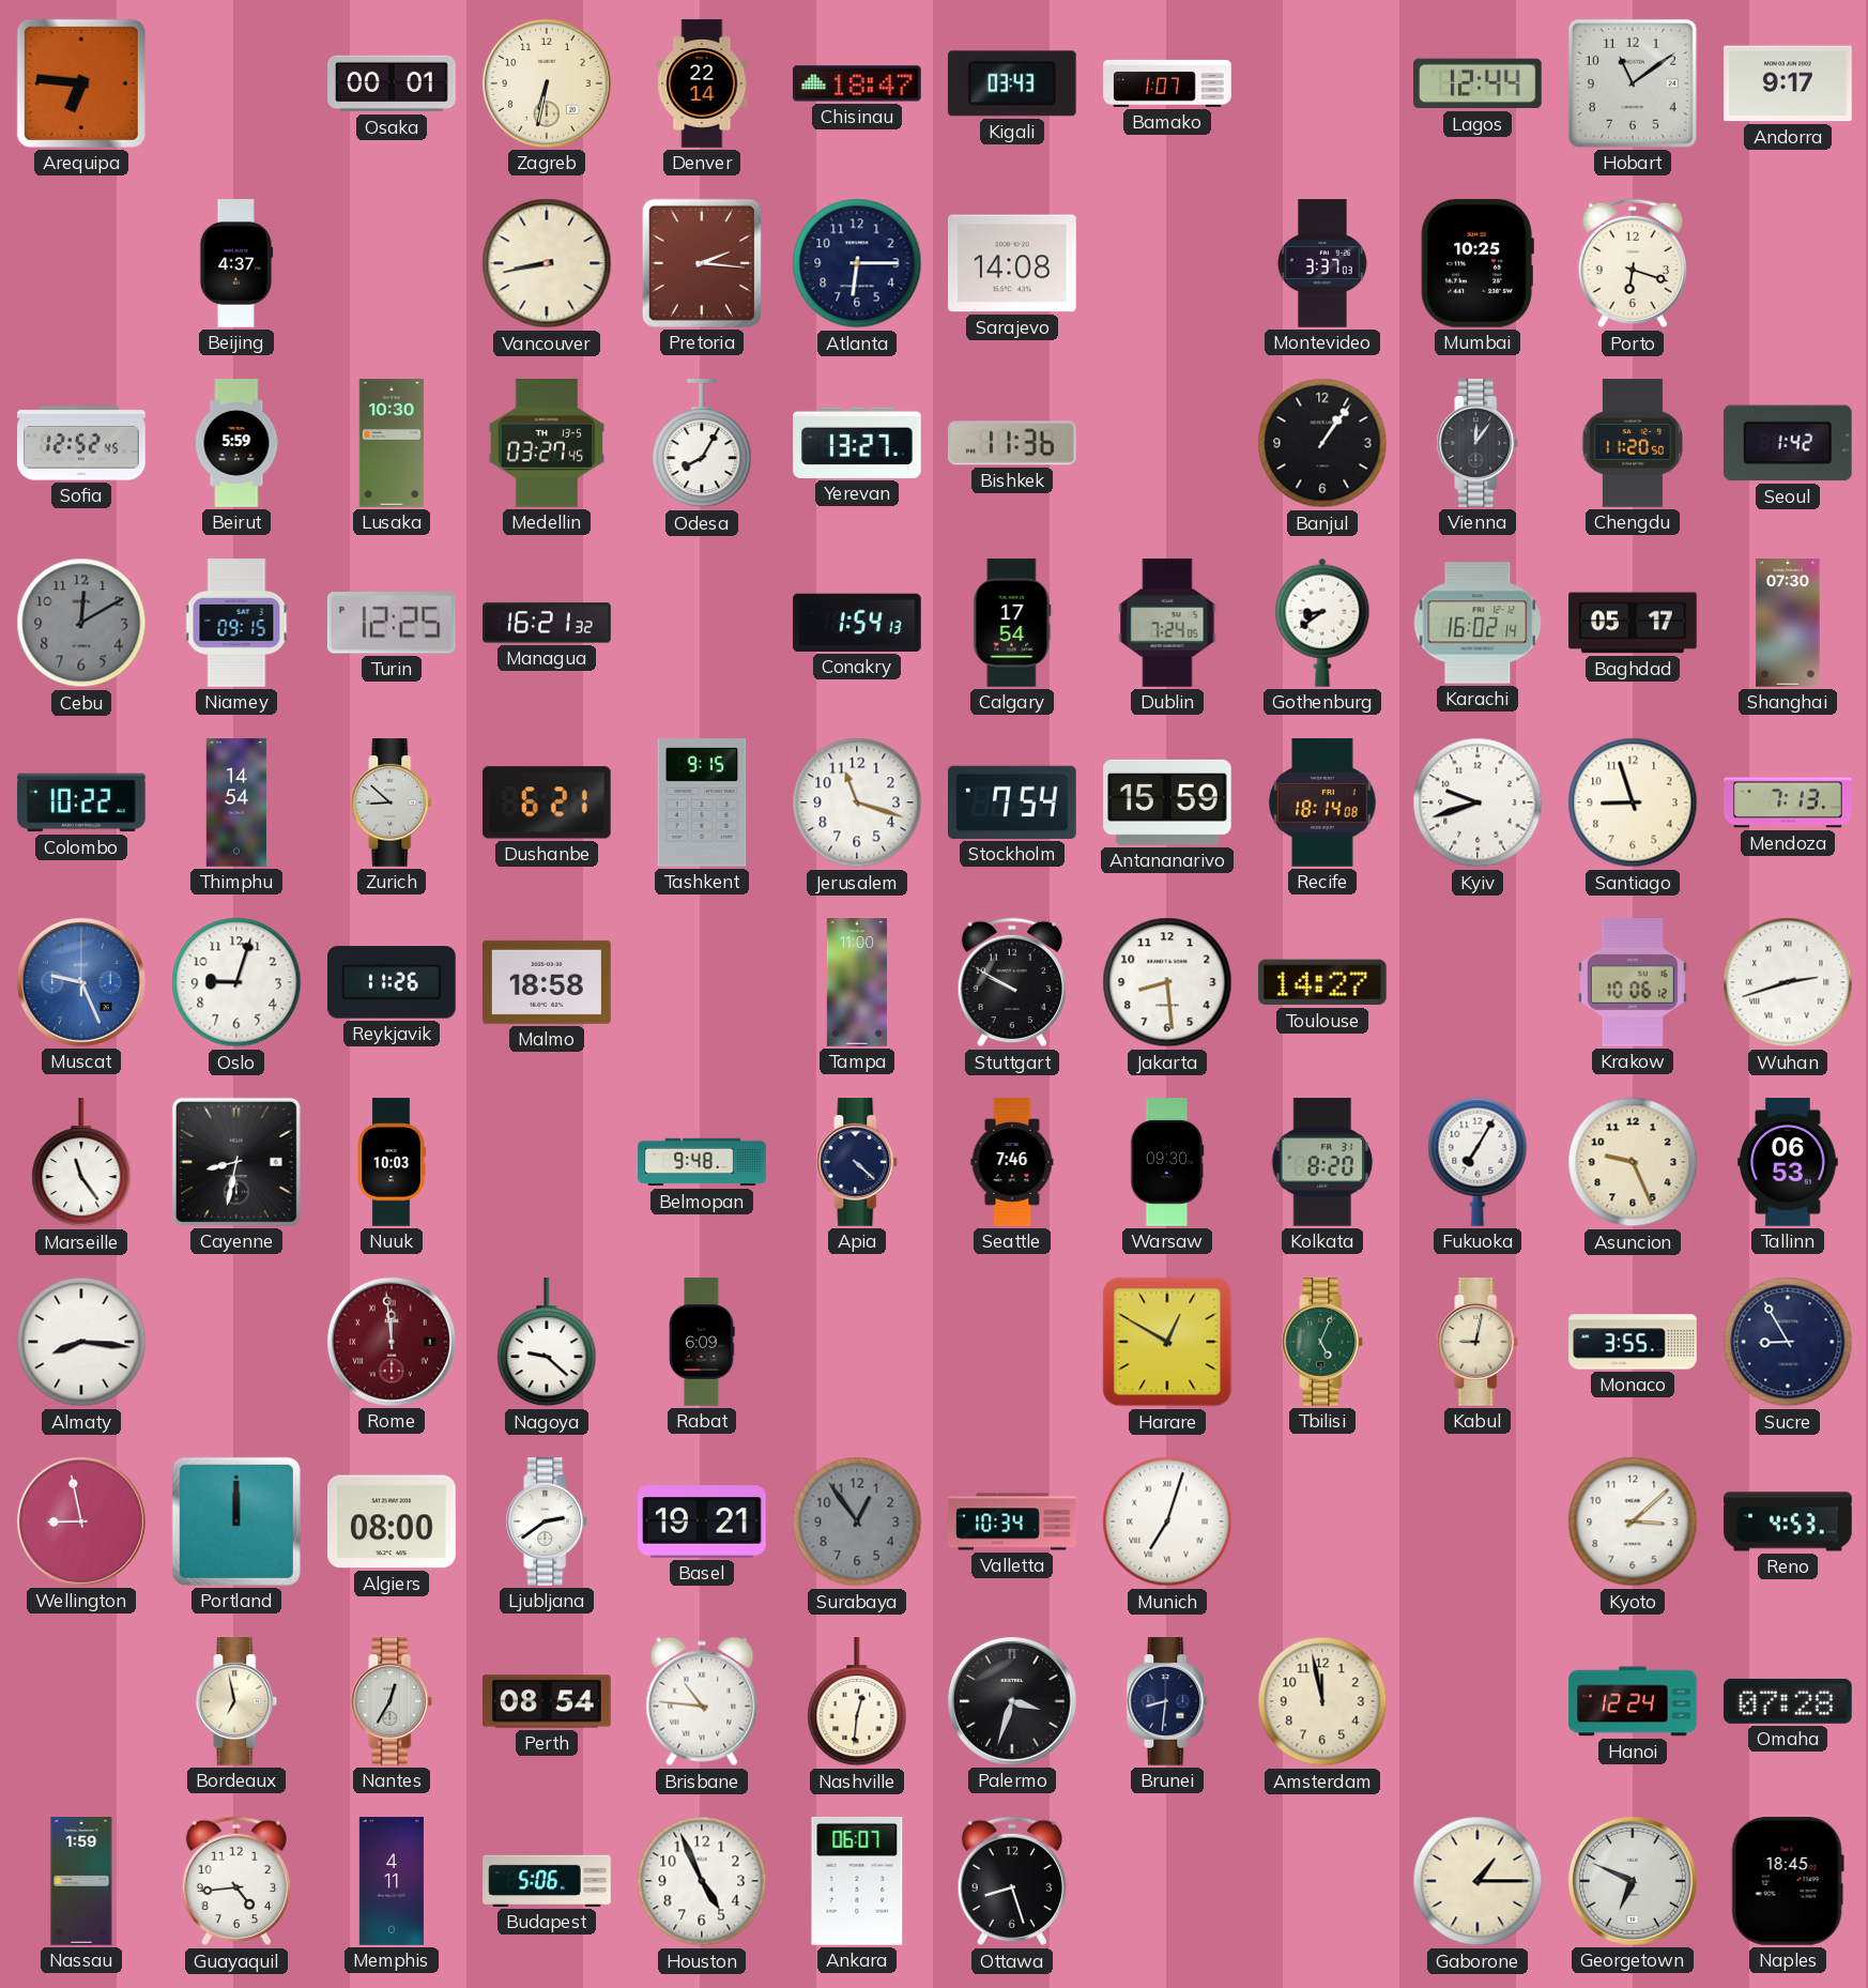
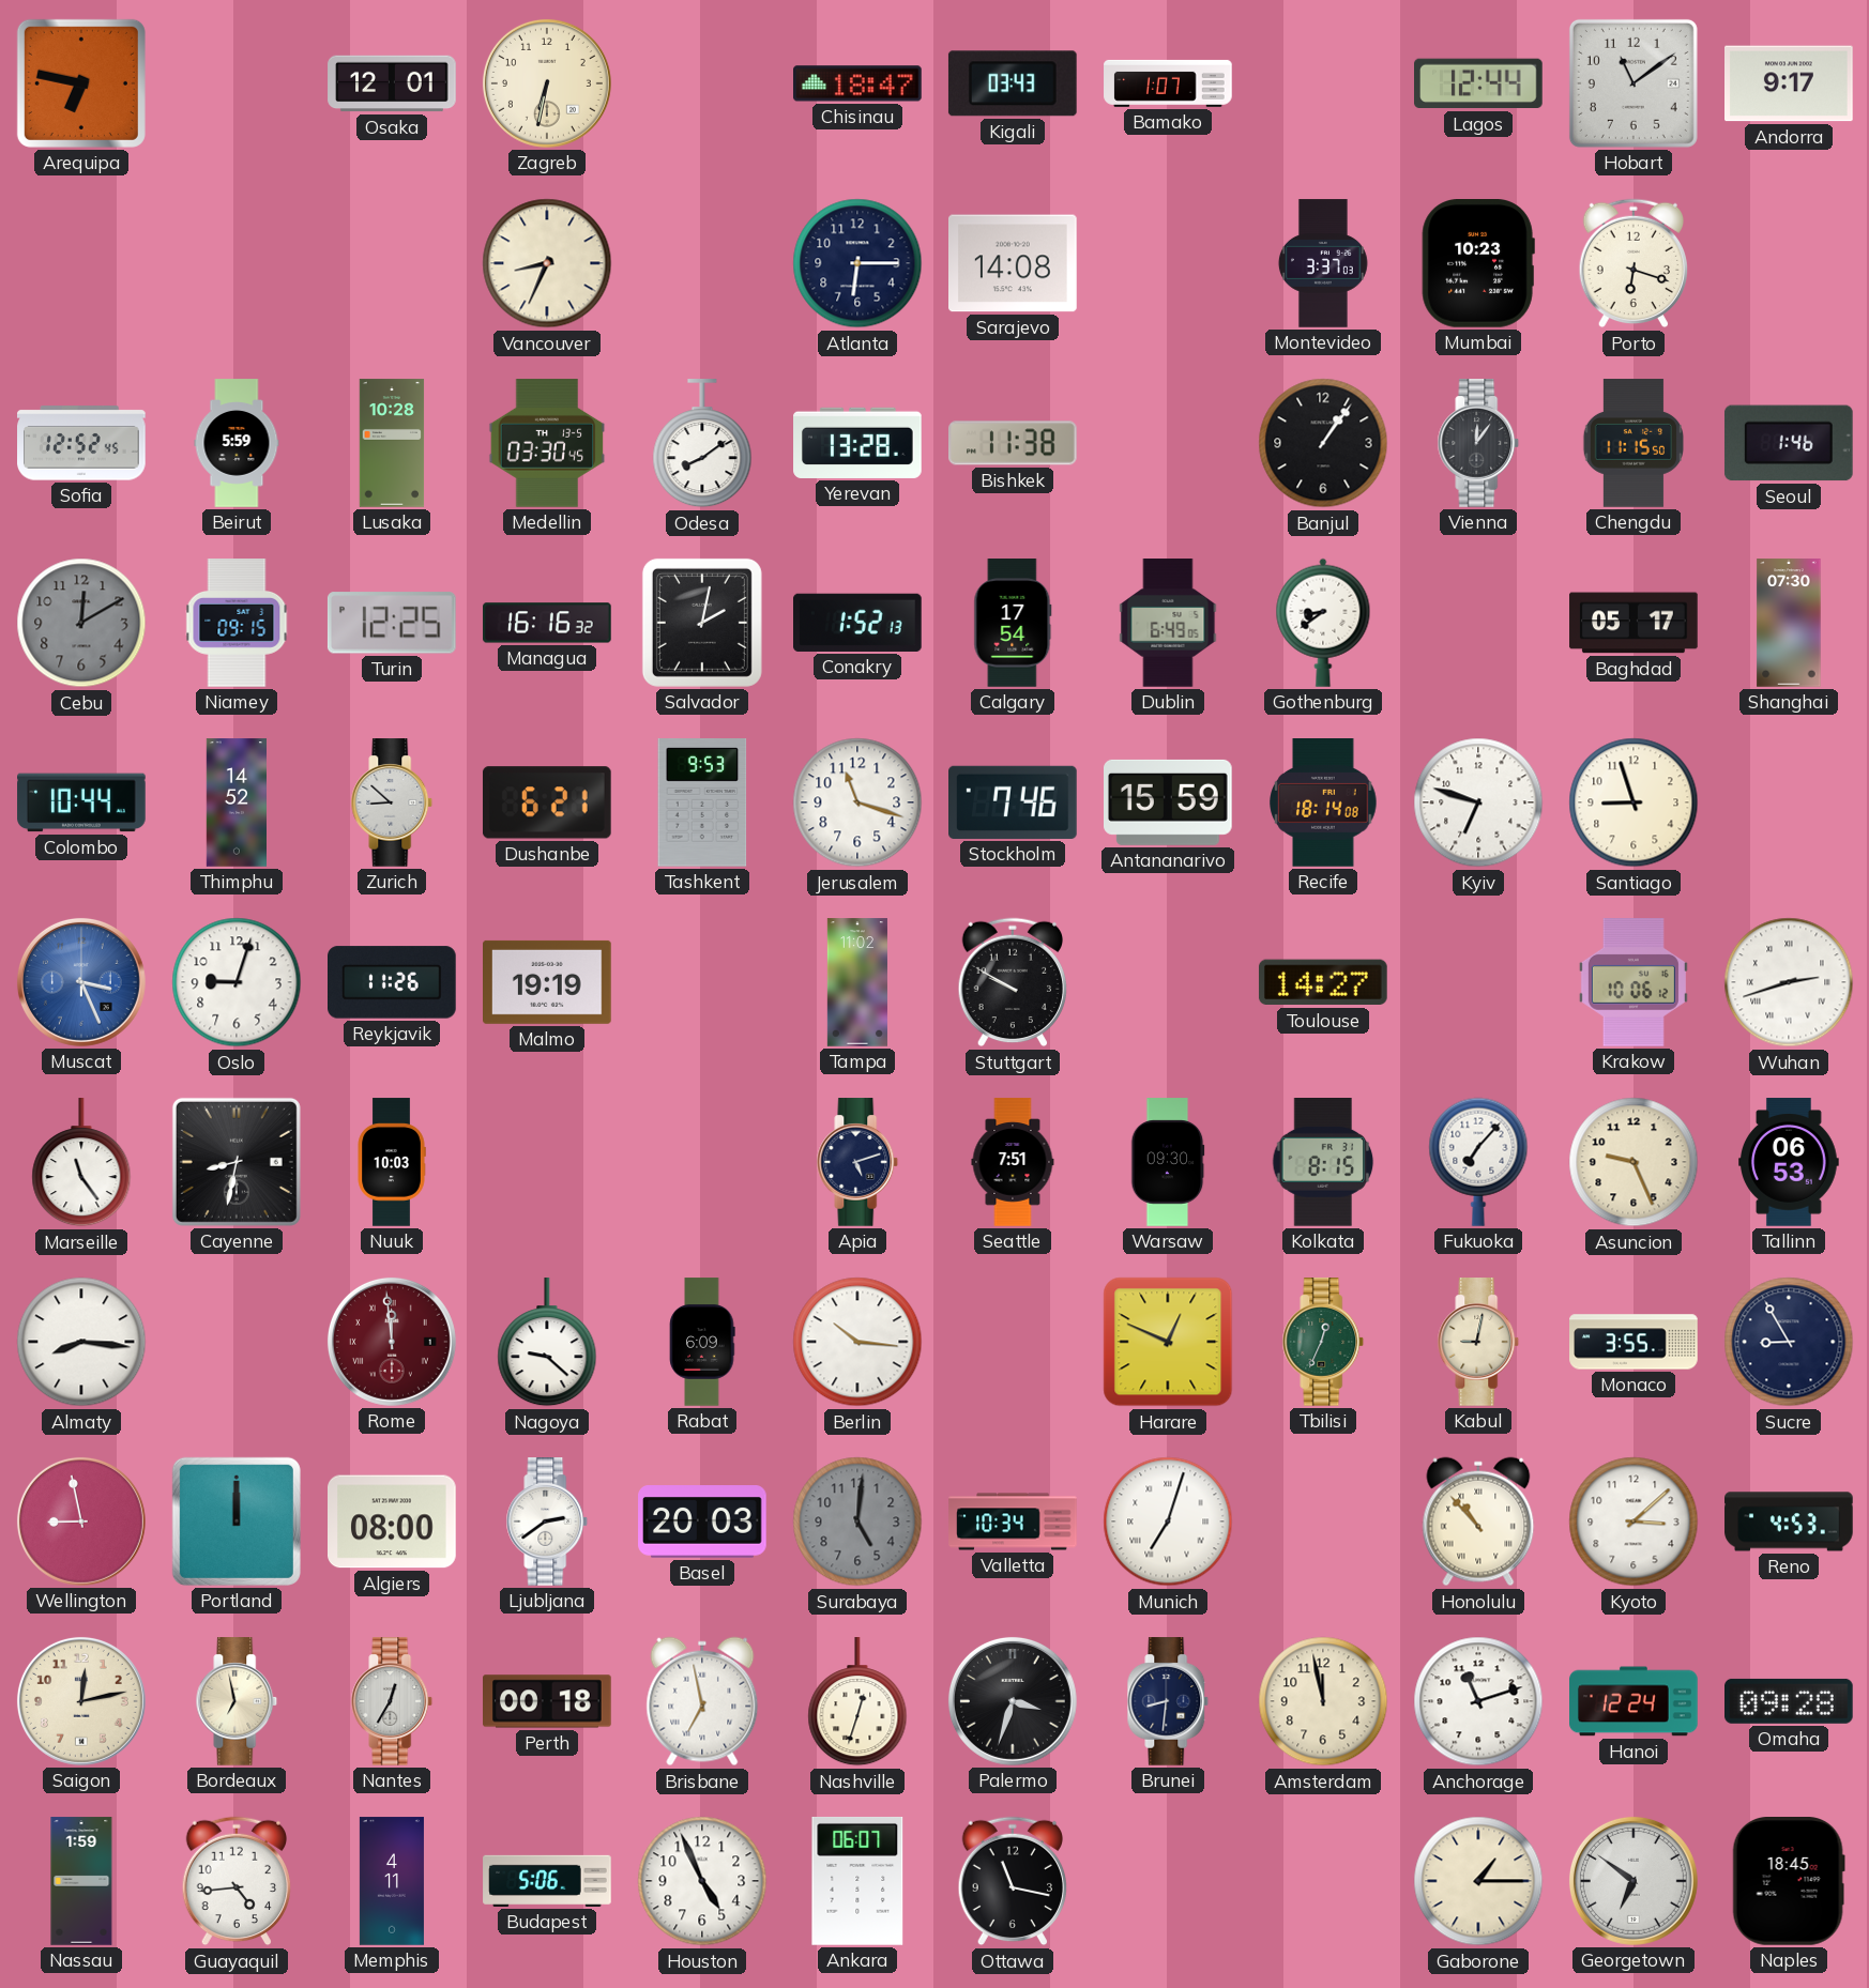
Arequipa: 6:46 -> 6:47
Osaka: 00:01 -> 12:01
Denver: 22:14 -> none
Beijing: 4:37 -> none
Vancouver: 8:43 -> 8:34
Pretoria: 2:16 -> none
Mumbai: 10:25 -> 10:23
Lusaka: 10:30 -> 10:28
Medellin: 03:27 -> 03:30
Odesa: 8:05 -> 8:09
Yerevan: 13:27 -> 13:28
Bishkek: 11:36 -> 11:38
Chengdu: 11:20 -> 11:15
Seoul: 1:42 -> 1:46
Managua: 16:21 -> 16:16
Salvador: none -> 2:02
Conakry: 1:54 -> 1:52
Dublin: 7:24 -> 6:49
Karachi: 16:02 -> none
Colombo: 10:22 -> 10:44
Thimphu: 14:54 -> 14:52
Tashkent: 9:15 -> 9:53
Stockholm: 7:54 -> 7:46
Kyiv: 9:42 -> 6:48
Mendoza: 7:13 -> none
Muscat: 9:26 -> 3:26
Malmo: 18:58 -> 19:19
Tampa: 11:00 -> 11:02
Jakarta: 8:29 -> none
Belmopan: 9:48 -> none
Apia: 4:22 -> 5:12
Seattle: 7:46 -> 7:51
Kolkata: 8:20 -> 8:15
Fukuoka: 7:05 -> 7:07
Berlin: none -> 10:16
Harare: 12:50 -> 12:49
Tbilisi: 5:04 -> 12:34
Basel: 19:21 -> 20:03
Surabaya: 12:54 -> 5:01
Honolulu: none -> 10:53
Saigon: none -> 12:13
Perth: 08:54 -> 00:18
Brisbane: 10:46 -> 6:58
Nashville: 12:31 -> 12:33
Anchorage: none -> 11:12
Omaha: 07:28 -> 09:28
Ottawa: 8:27 -> 11:17
Georgetown: 6:49 -> 6:51
